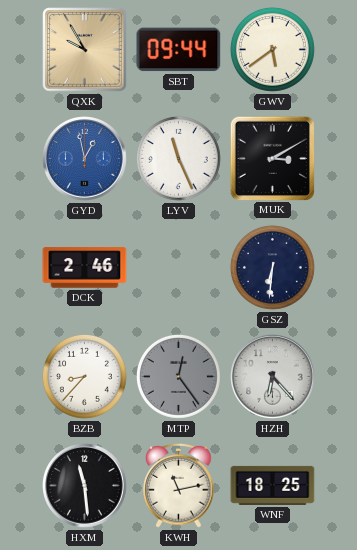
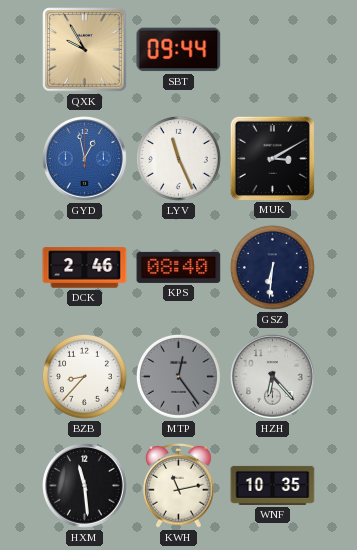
GWV: 5:39 -> none
KPS: none -> 08:40
WNF: 18:25 -> 10:35
